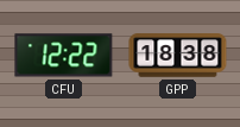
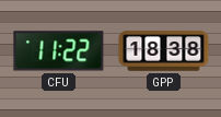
CFU: 12:22 -> 11:22
